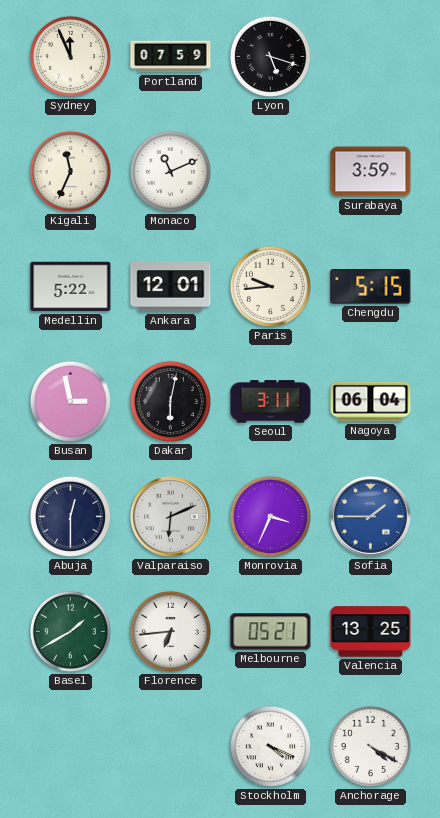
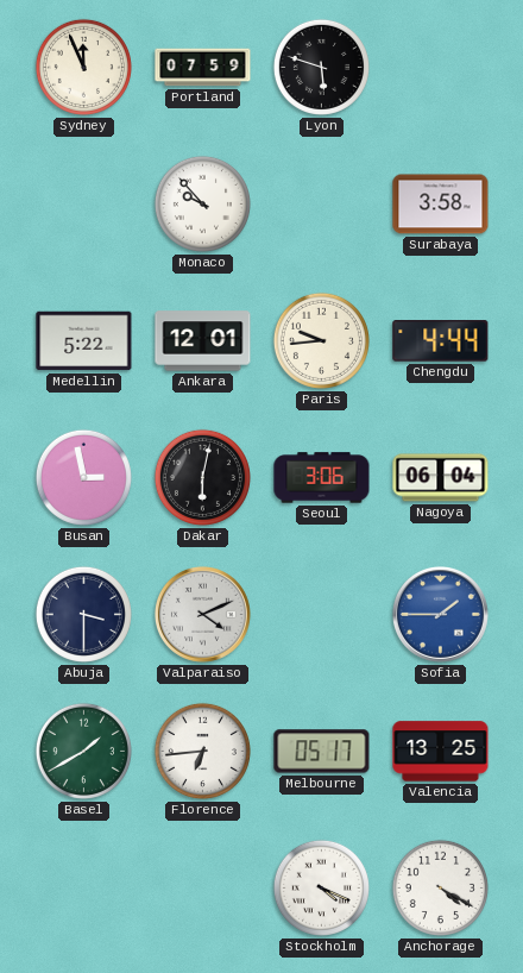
Lyon: 5:18 -> 5:48
Kigali: 11:34 -> none
Monaco: 11:11 -> 9:53
Surabaya: 3:59 -> 3:58
Chengdu: 5:15 -> 4:44
Seoul: 3:11 -> 3:06
Abuja: 12:30 -> 3:30
Valparaiso: 6:11 -> 4:11
Monrovia: 3:34 -> none
Melbourne: 05:21 -> 05:17
